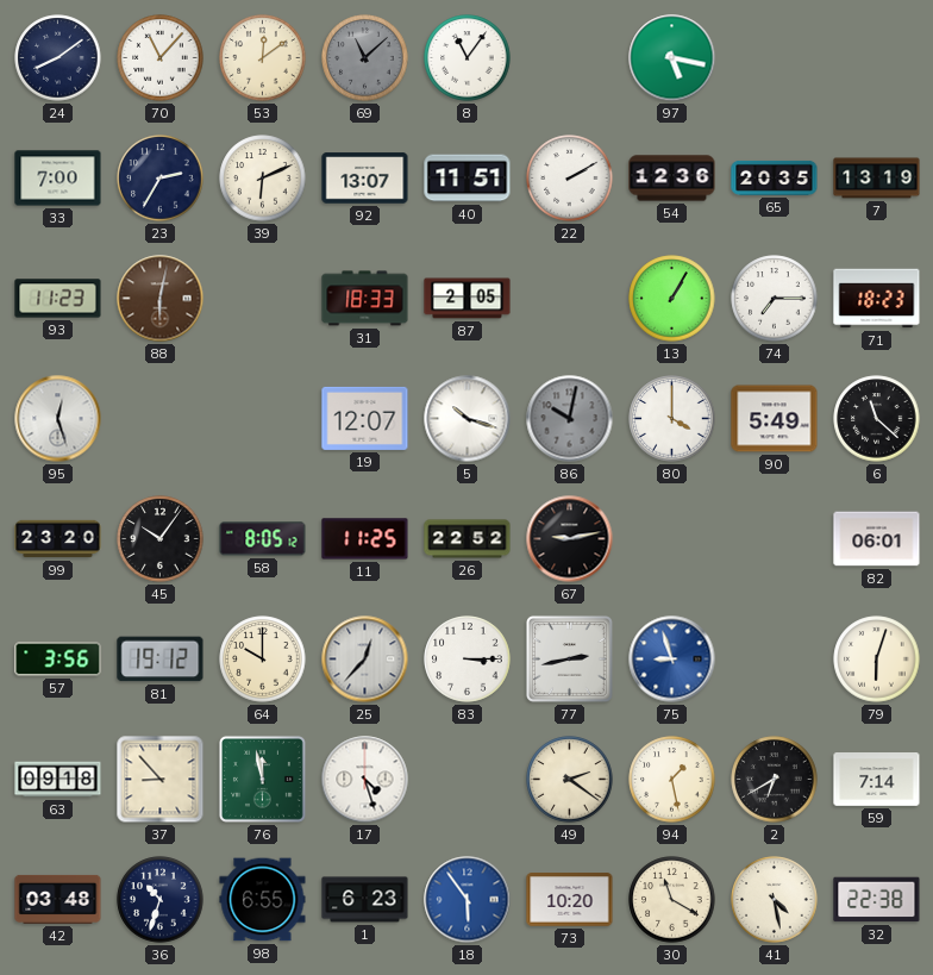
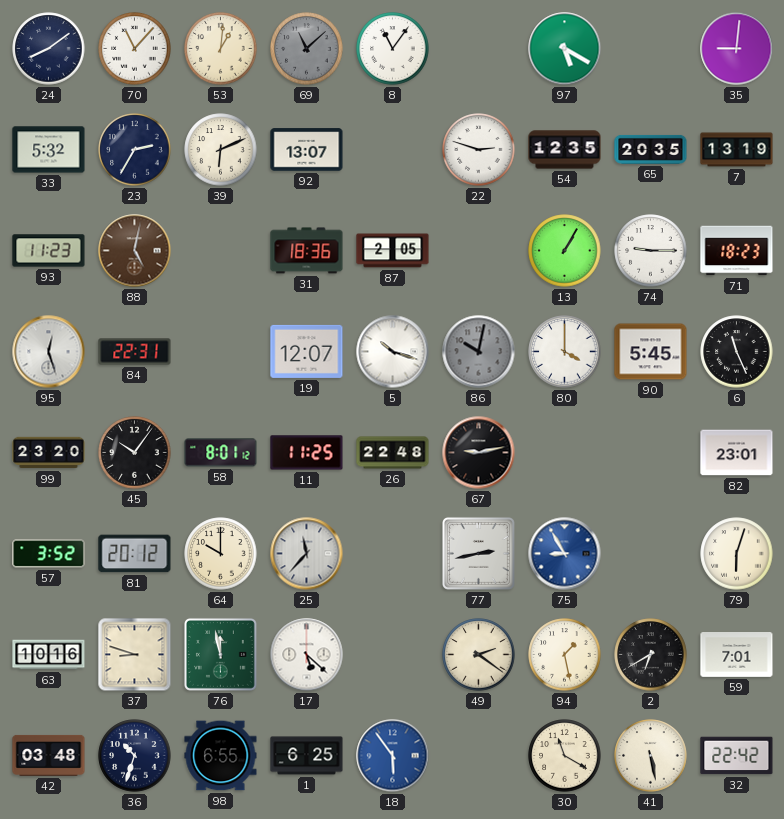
53: 12:09 -> 1:01
97: 5:17 -> 5:20
35: none -> 9:01
33: 7:00 -> 5:32
40: 11:51 -> none
22: 2:10 -> 2:48
54: 12:36 -> 12:35
88: 6:02 -> 5:02
31: 18:33 -> 18:36
74: 7:15 -> 9:15
84: none -> 22:31
90: 5:49 -> 5:45
6: 11:22 -> 11:26
58: 8:05 -> 8:01
26: 22:52 -> 22:48
82: 06:01 -> 23:01
57: 3:56 -> 3:52
81: 19:12 -> 20:12
25: 12:37 -> 11:37
83: 3:15 -> none
75: 8:57 -> 8:55
63: 09:18 -> 10:16
37: 8:53 -> 8:48
17: 4:27 -> 5:22
59: 7:14 -> 7:01
1: 6:23 -> 6:25
73: 10:20 -> none
41: 4:28 -> 5:28
32: 22:38 -> 22:42
